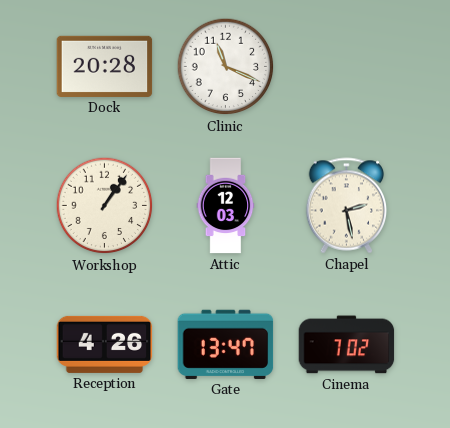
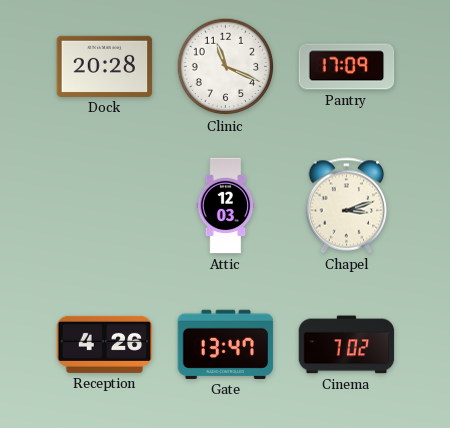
Pantry: none -> 17:09
Workshop: 1:06 -> none
Chapel: 2:28 -> 3:12
